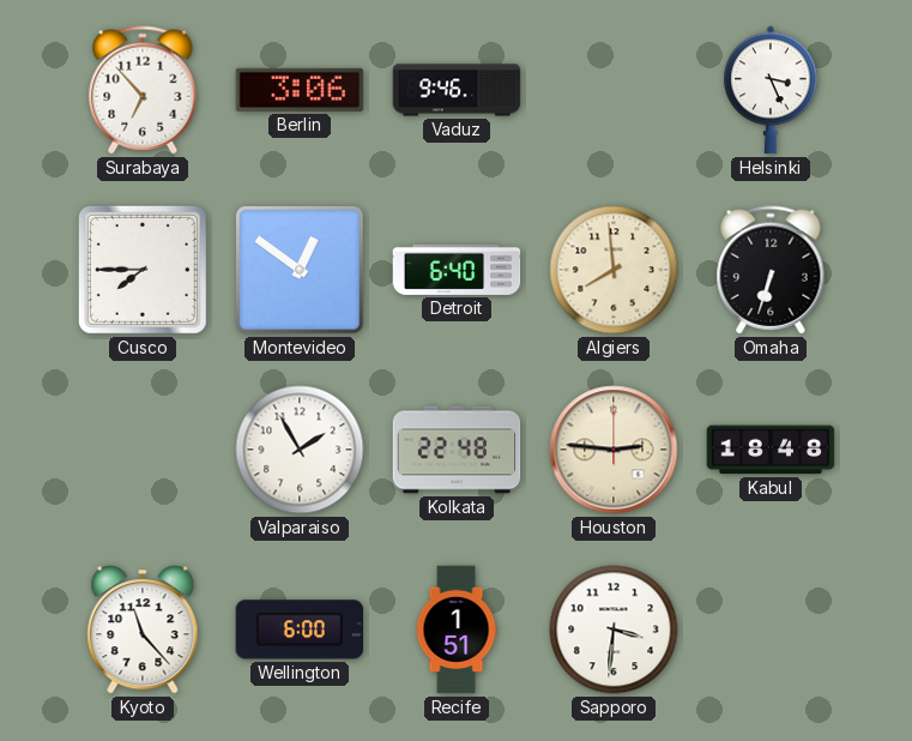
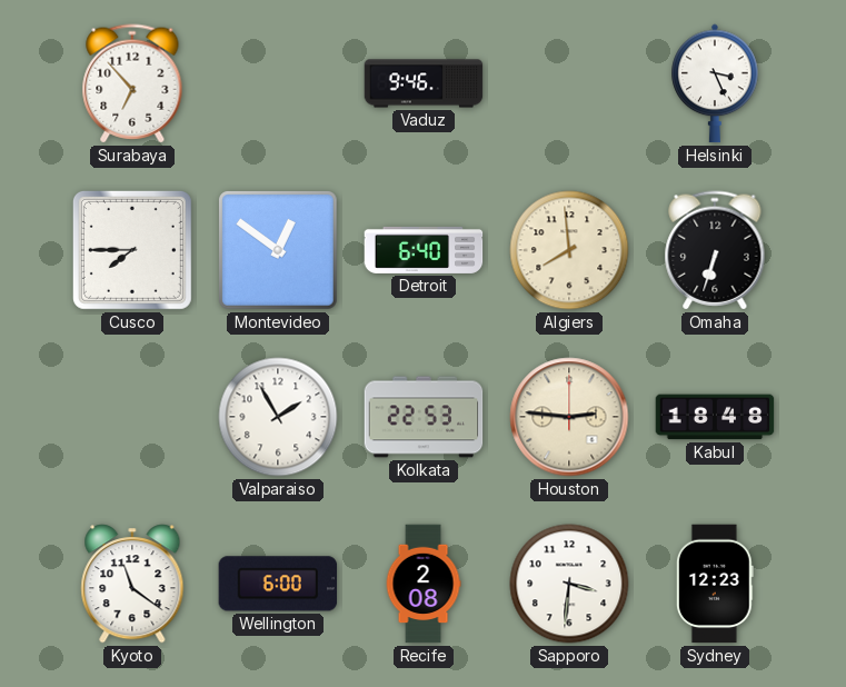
Berlin: 3:06 -> none
Kolkata: 22:48 -> 22:53
Kyoto: 11:23 -> 11:21
Recife: 1:51 -> 2:08
Sydney: none -> 12:23
